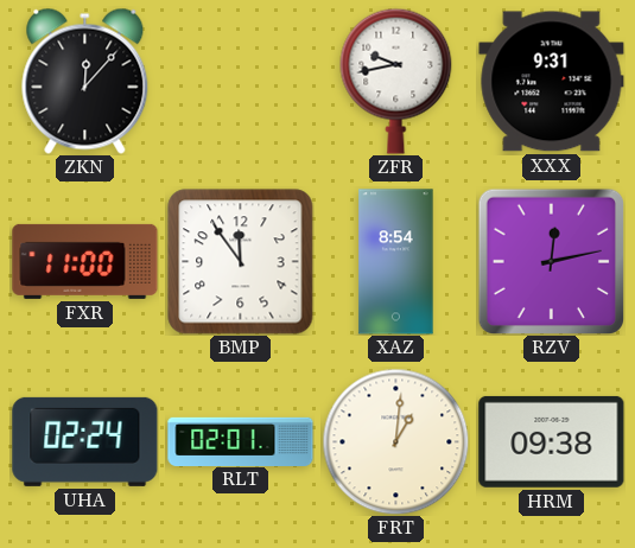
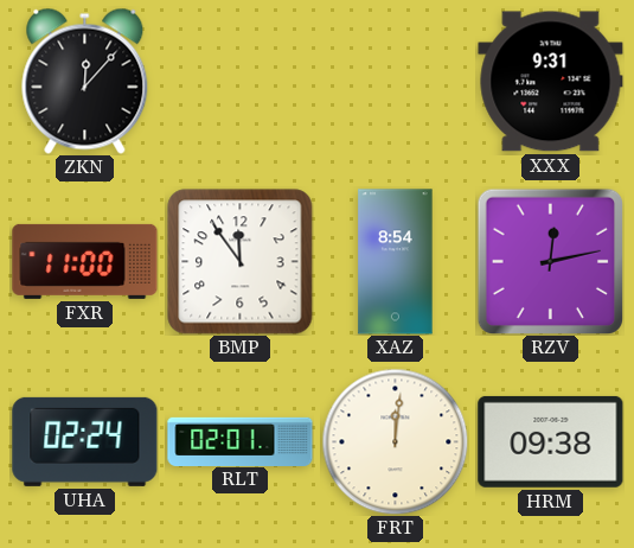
ZFR: 9:43 -> none
FRT: 1:01 -> 12:01
